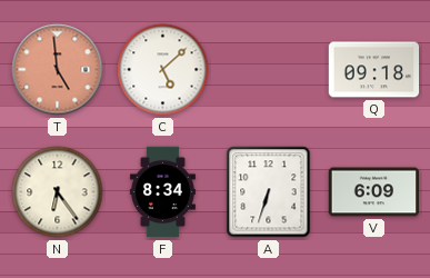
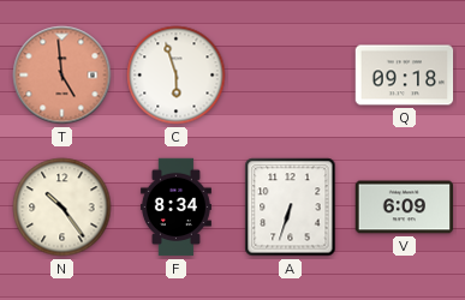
C: 5:08 -> 5:57
N: 6:24 -> 10:24
